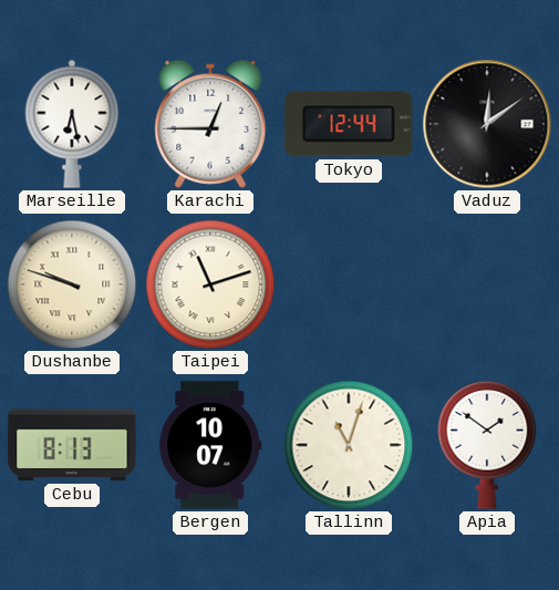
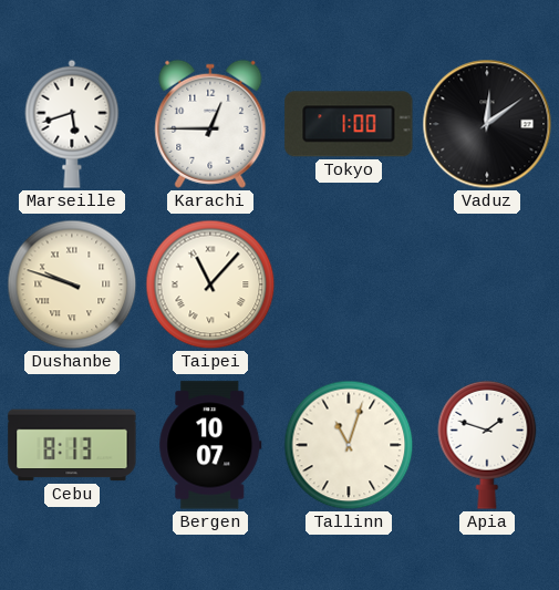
Marseille: 6:28 -> 5:42
Tokyo: 12:44 -> 1:00
Taipei: 11:12 -> 11:07
Apia: 1:51 -> 1:48
